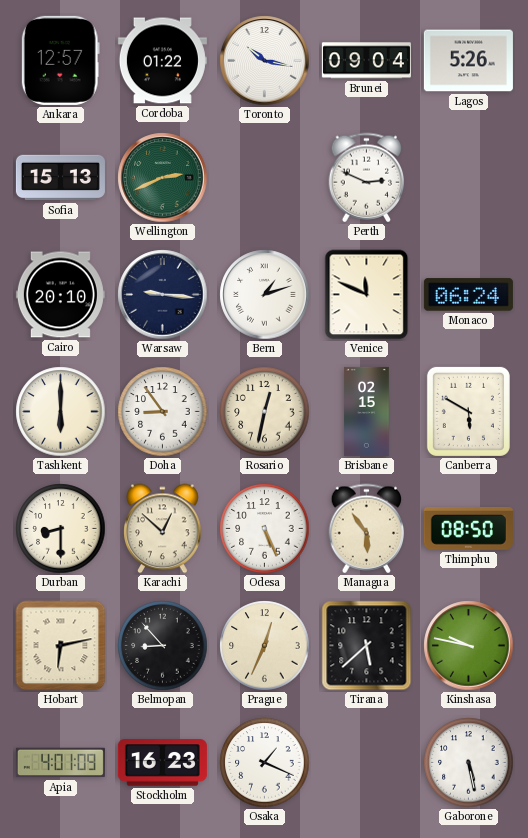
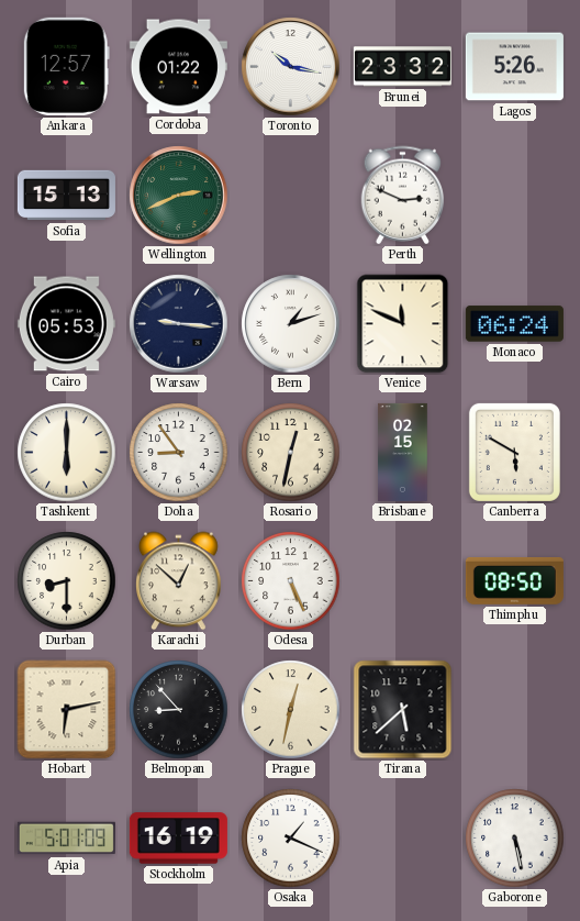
Brunei: 09:04 -> 23:32
Cairo: 20:10 -> 05:53
Managua: 5:54 -> none
Prague: 12:34 -> 12:32
Kinshasa: 9:47 -> none
Apia: 4:01 -> 5:01
Stockholm: 16:23 -> 16:19
